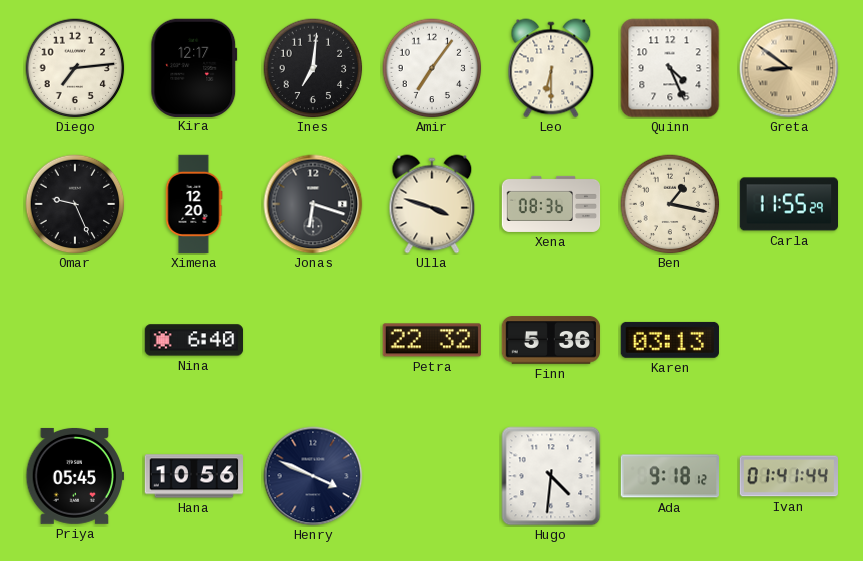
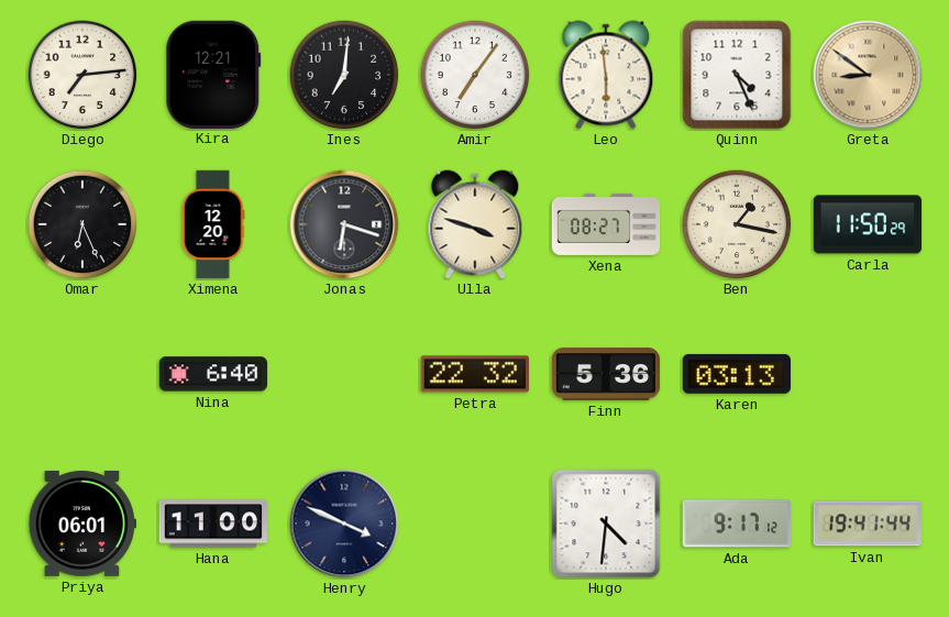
Kira: 12:17 -> 12:21
Leo: 6:30 -> 5:59
Omar: 9:26 -> 6:26
Xena: 08:36 -> 08:27
Carla: 11:55 -> 11:50
Priya: 05:45 -> 06:01
Hana: 10:56 -> 11:00
Ada: 9:18 -> 9:17
Ivan: 01:41 -> 19:41
